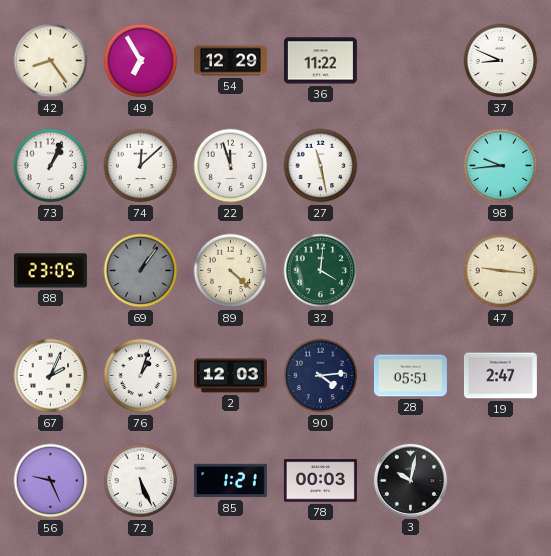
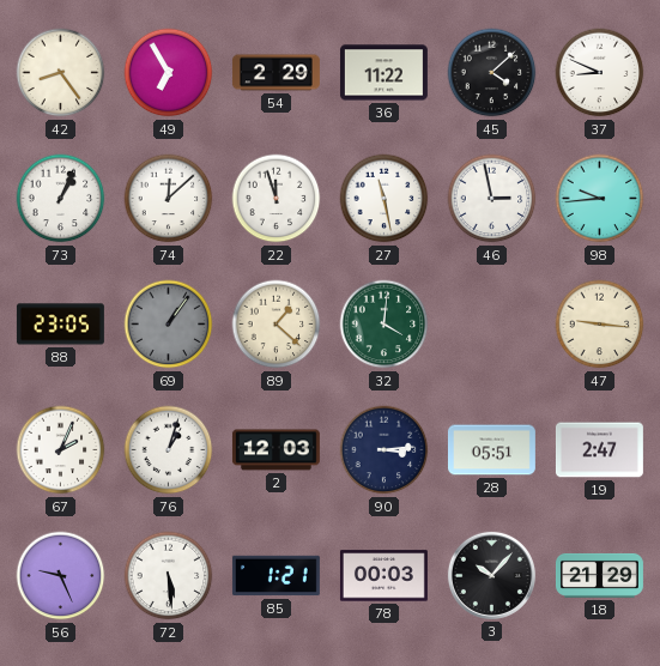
54: 12:29 -> 2:29
45: none -> 4:08
46: none -> 2:58
89: 4:22 -> 1:22
90: 4:14 -> 3:14
72: 5:26 -> 5:29
3: 10:02 -> 10:07
18: none -> 21:29
